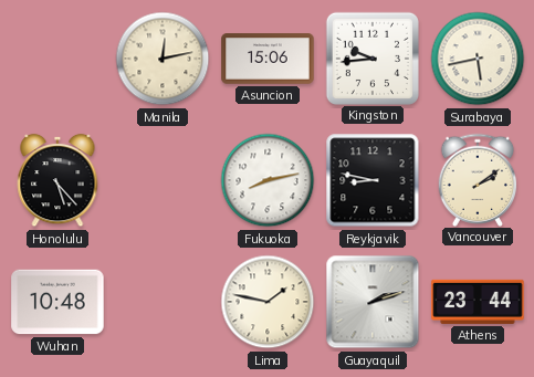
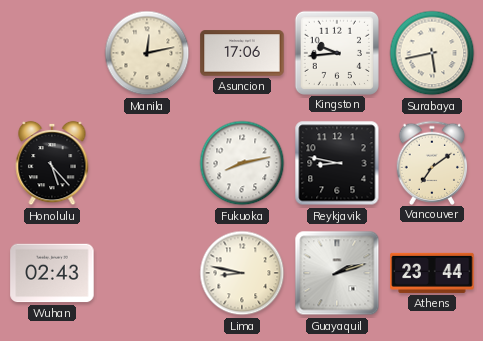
Asuncion: 15:06 -> 17:06
Vancouver: 2:09 -> 7:09
Wuhan: 10:48 -> 02:43
Lima: 1:47 -> 8:47
